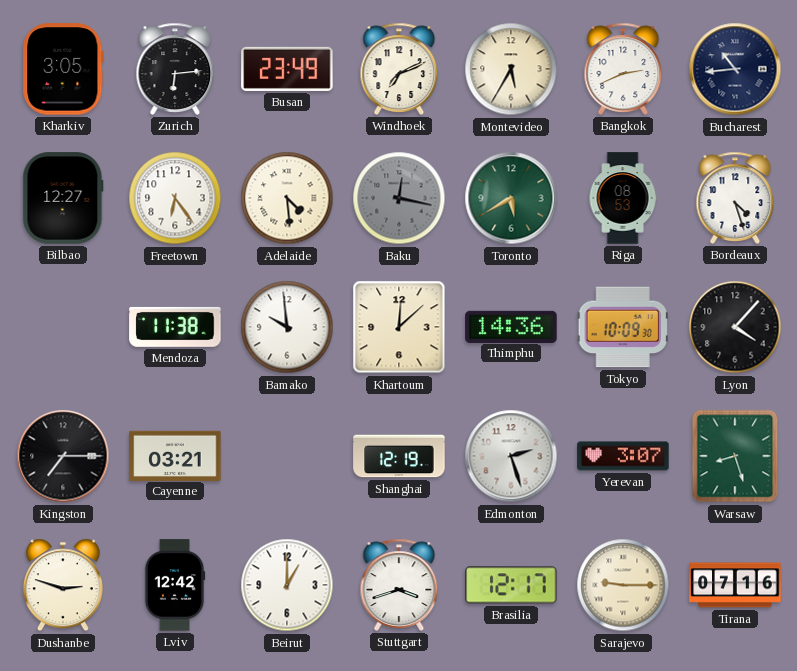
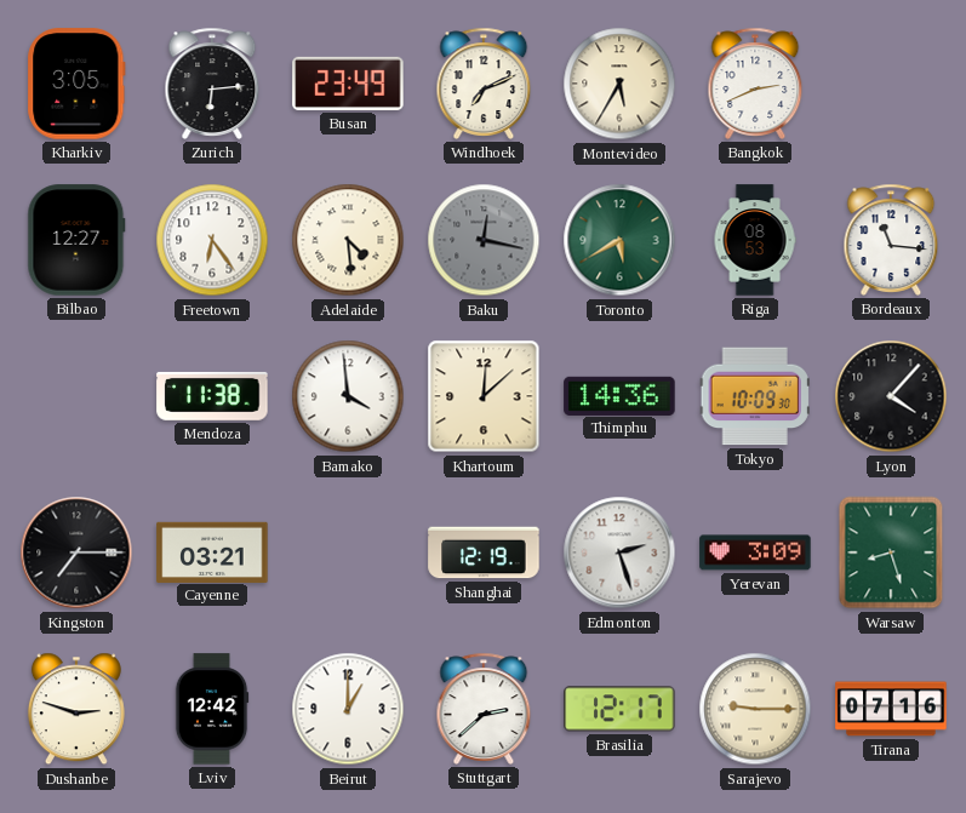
Bucharest: 10:44 -> none
Bordeaux: 4:27 -> 11:16
Bamako: 9:59 -> 3:59
Yerevan: 3:07 -> 3:09
Stuttgart: 3:42 -> 2:38
